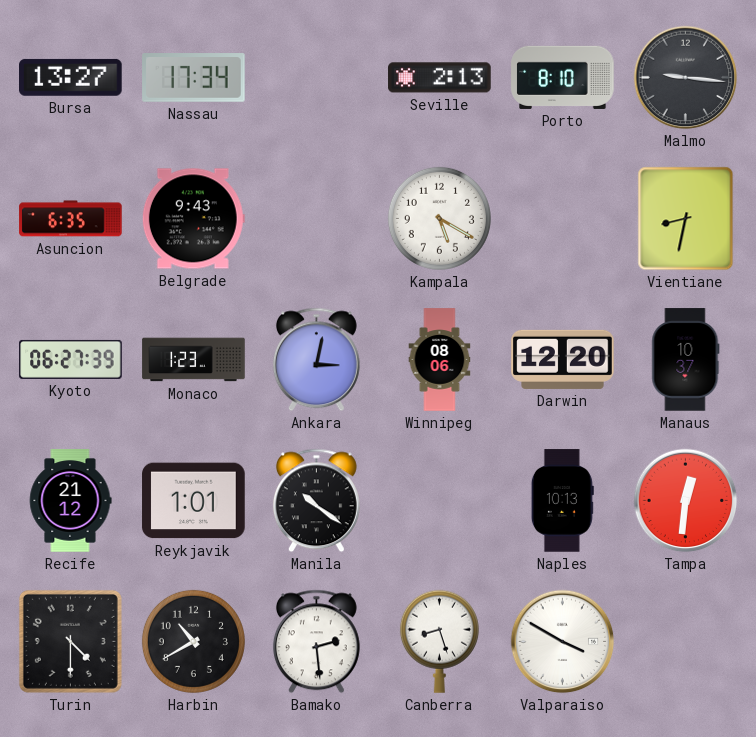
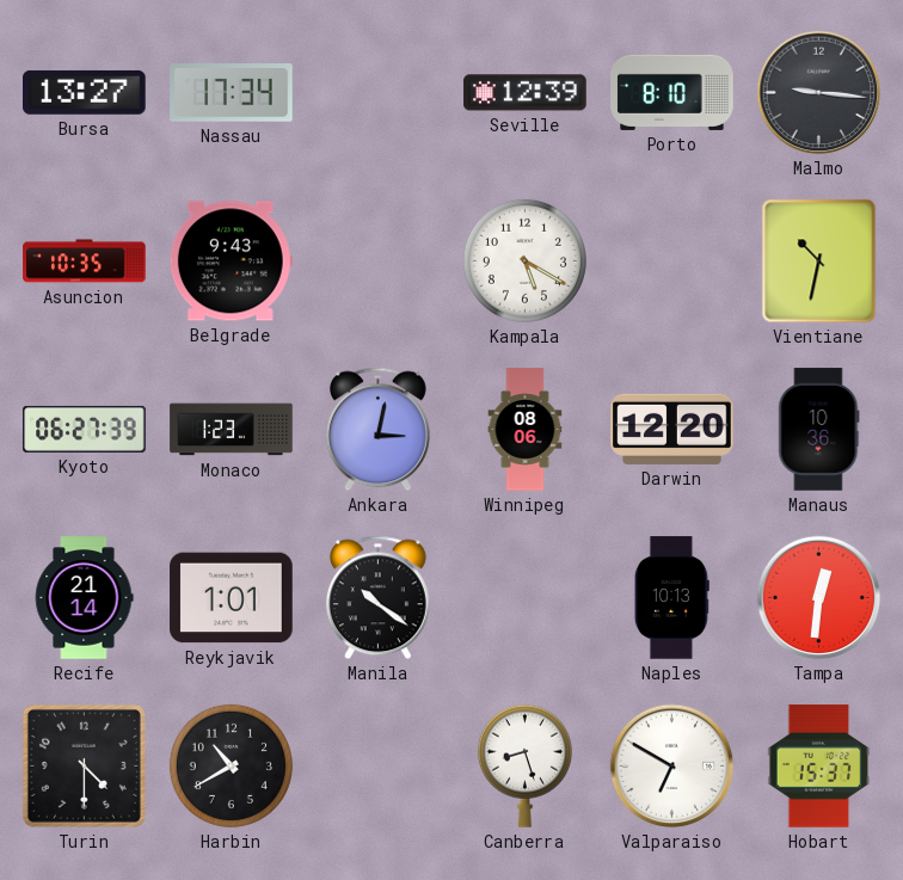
Seville: 2:13 -> 12:39
Asuncion: 6:35 -> 10:35
Vientiane: 8:32 -> 10:32
Manaus: 10:37 -> 10:36
Recife: 21:12 -> 21:14
Bamako: 2:29 -> none
Valparaiso: 3:50 -> 6:50
Hobart: none -> 15:37
